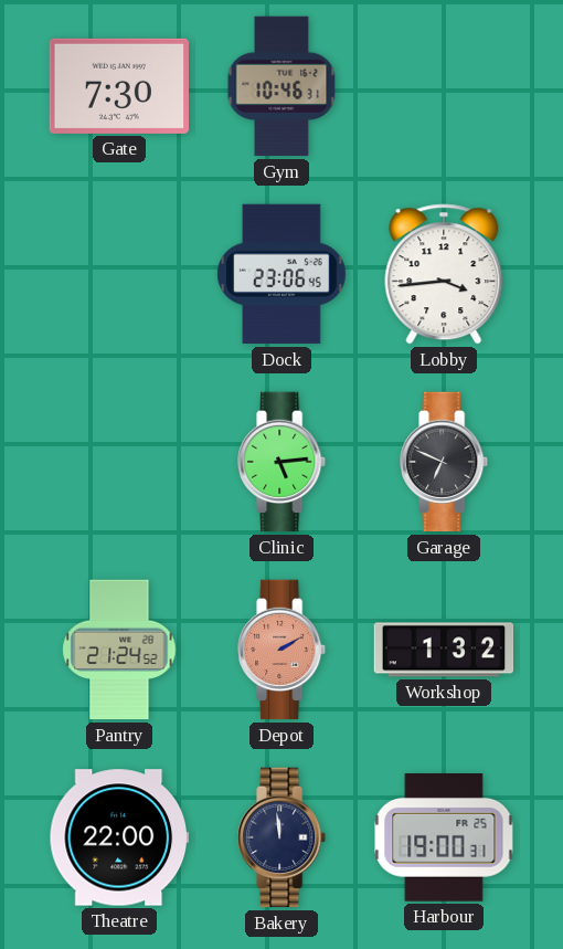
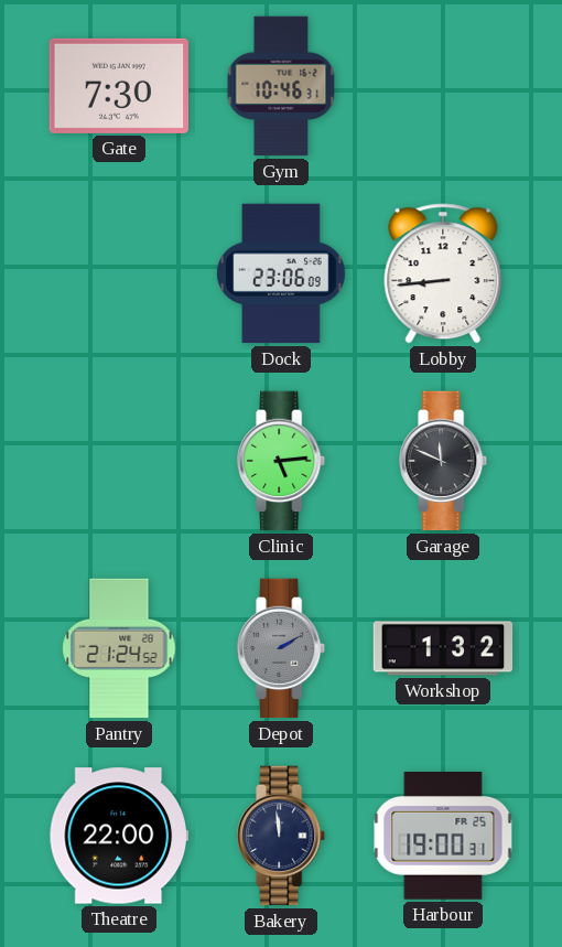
Dock: 23:06:45 -> 23:06:09
Lobby: 3:44 -> 8:44
Garage: 6:49 -> 11:49
Depot dial: salmon -> grey
